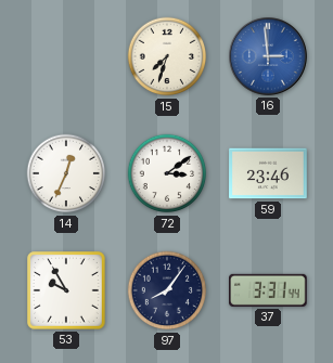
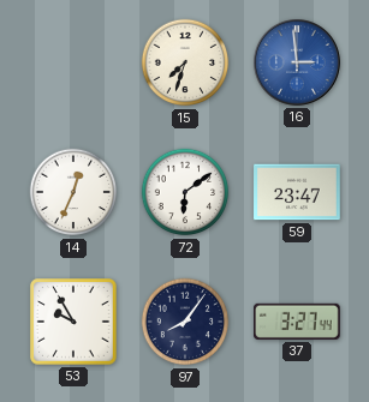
72: 3:09 -> 6:09
59: 23:46 -> 23:47
37: 3:31 -> 3:27
